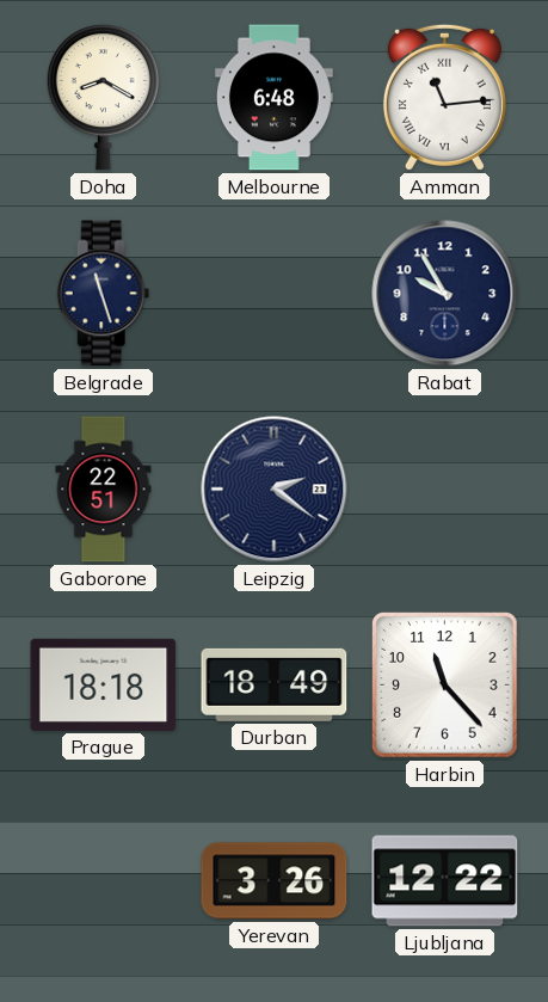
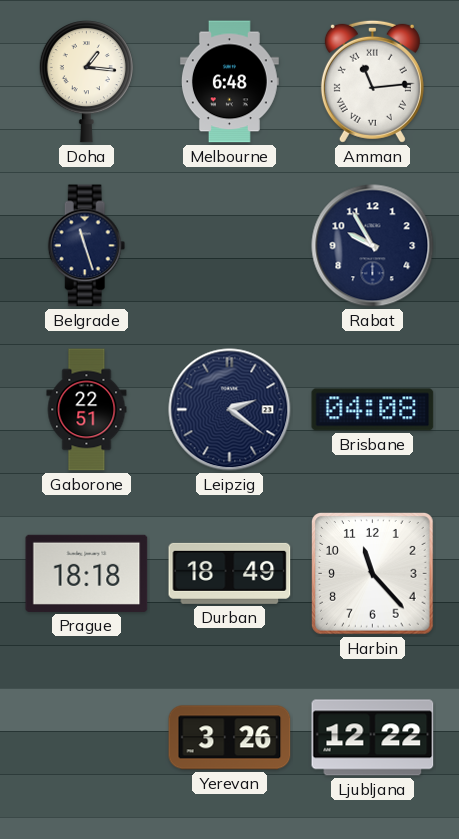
Doha: 8:20 -> 1:16
Brisbane: none -> 04:08
